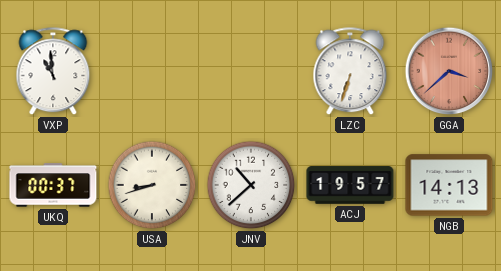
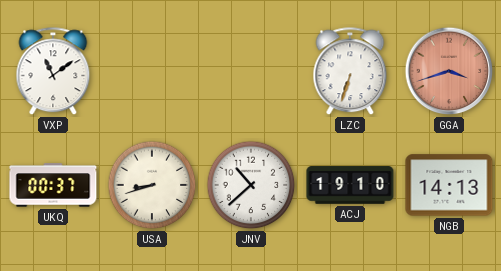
VXP: 10:59 -> 11:09
GGA: 3:38 -> 3:42
ACJ: 19:57 -> 19:10
